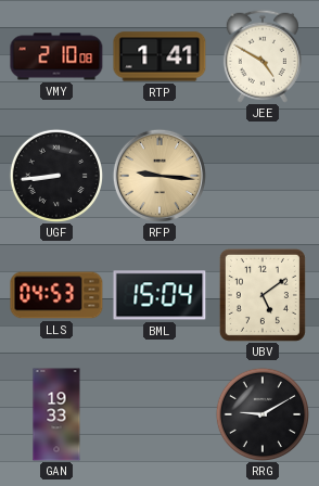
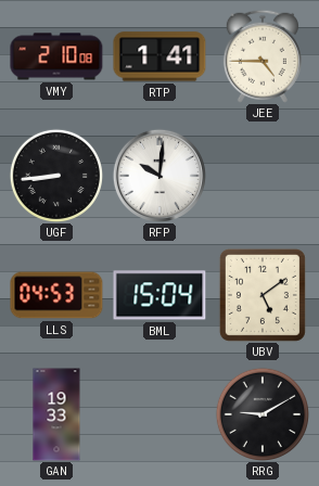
JEE: 4:50 -> 4:45
RFP: 9:16 -> 10:01
RFP dial: champagne -> white
